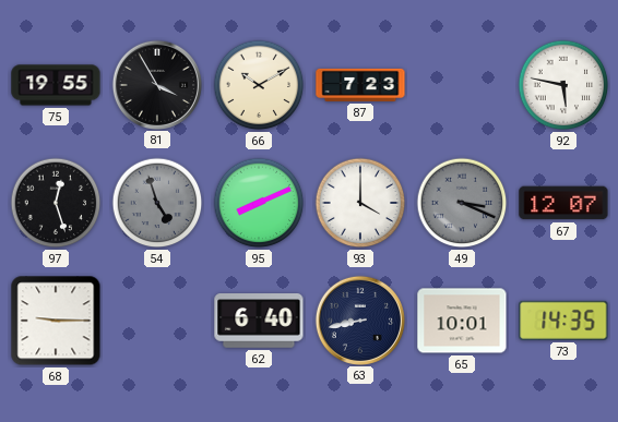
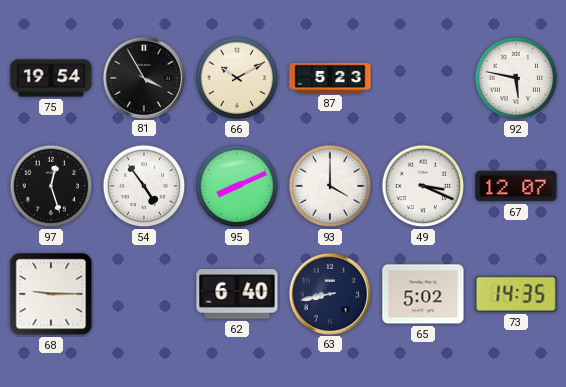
75: 19:55 -> 19:54
87: 7:23 -> 5:23
54: 4:57 -> 4:54
54 dial: grey -> white
49 dial: grey -> white
65: 10:01 -> 5:02
